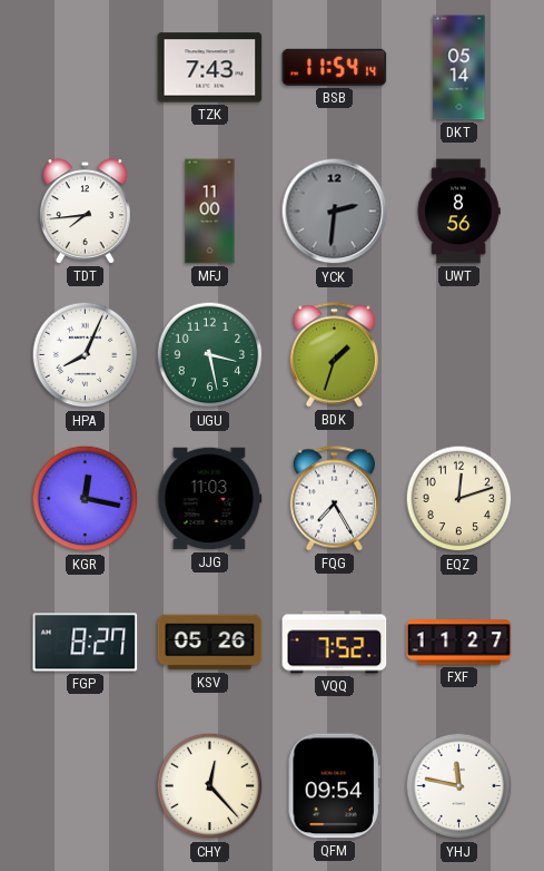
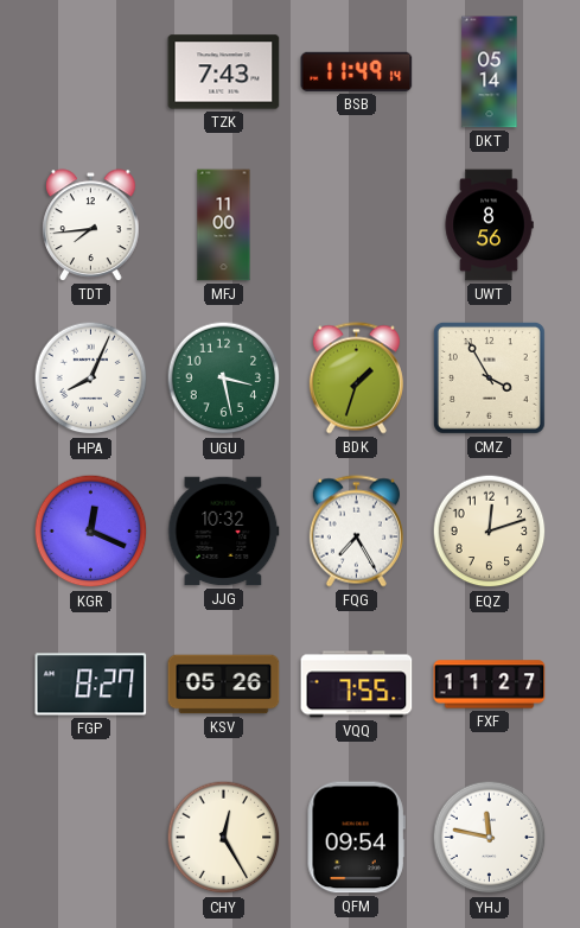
BSB: 11:54 -> 11:49
YCK: 2:31 -> none
CMZ: none -> 3:55
KGR: 12:17 -> 12:19
JJG: 11:03 -> 10:32
VQQ: 7:52 -> 7:55
CHY: 12:23 -> 12:25
